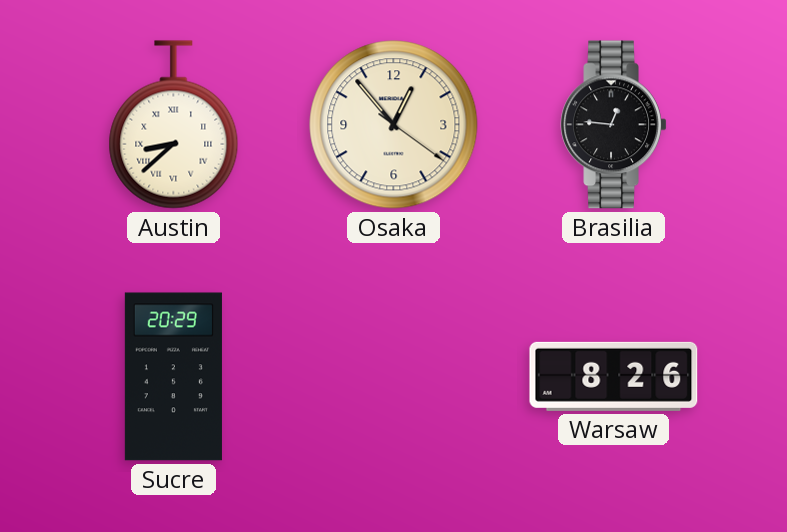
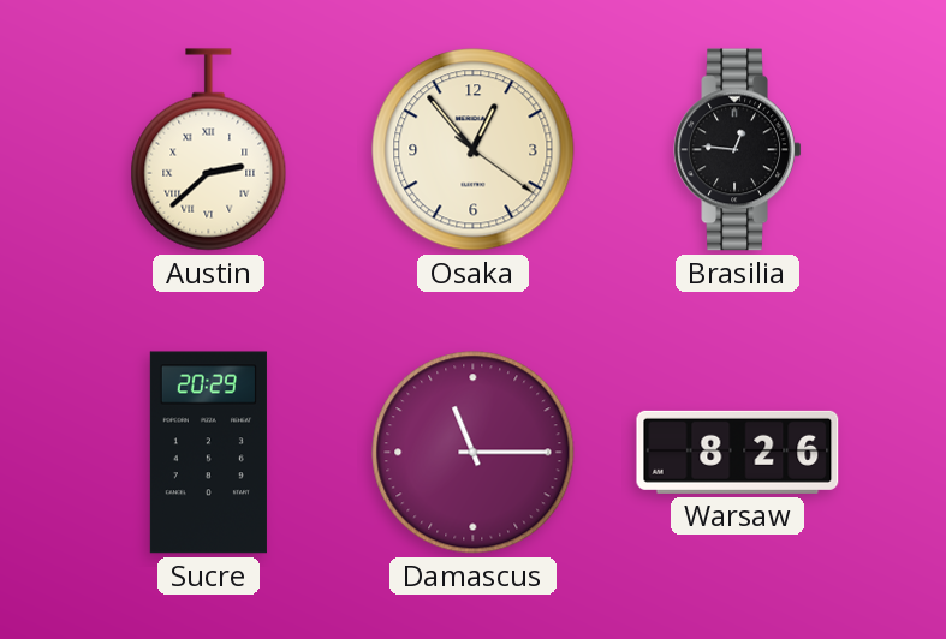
Austin: 8:38 -> 2:38
Damascus: none -> 11:15
